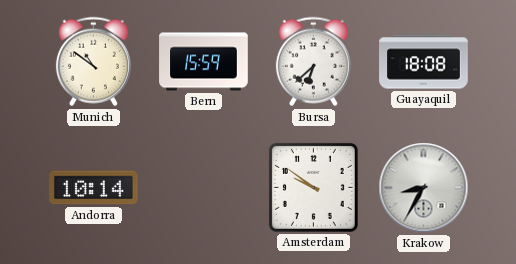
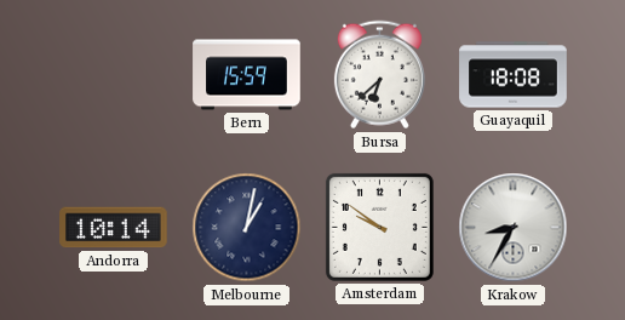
Munich: 10:51 -> none
Melbourne: none -> 1:02
